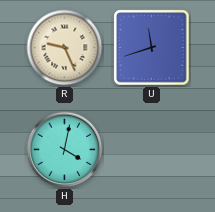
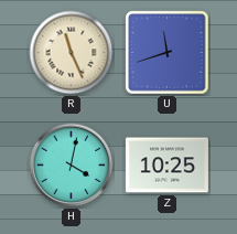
R: 9:26 -> 11:26
Z: none -> 10:25
